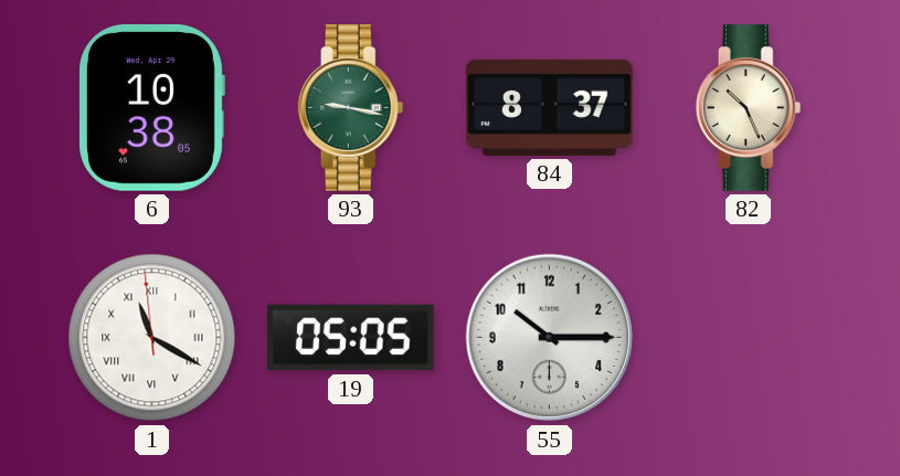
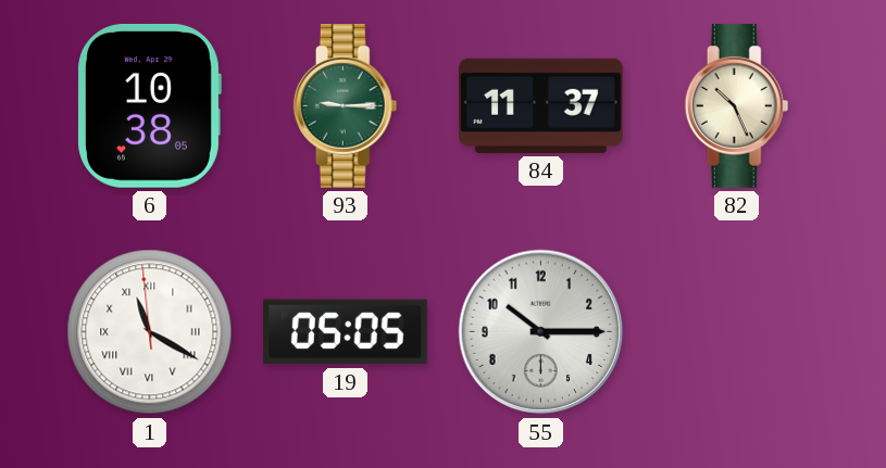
93: 9:17 -> 9:15
84: 8:37 -> 11:37
